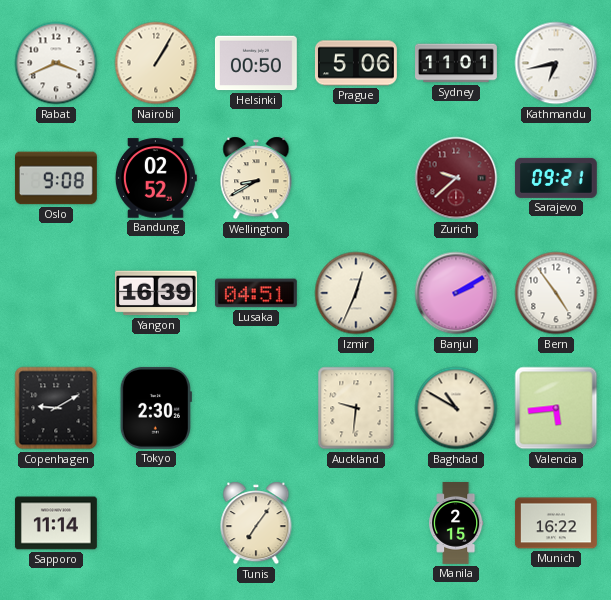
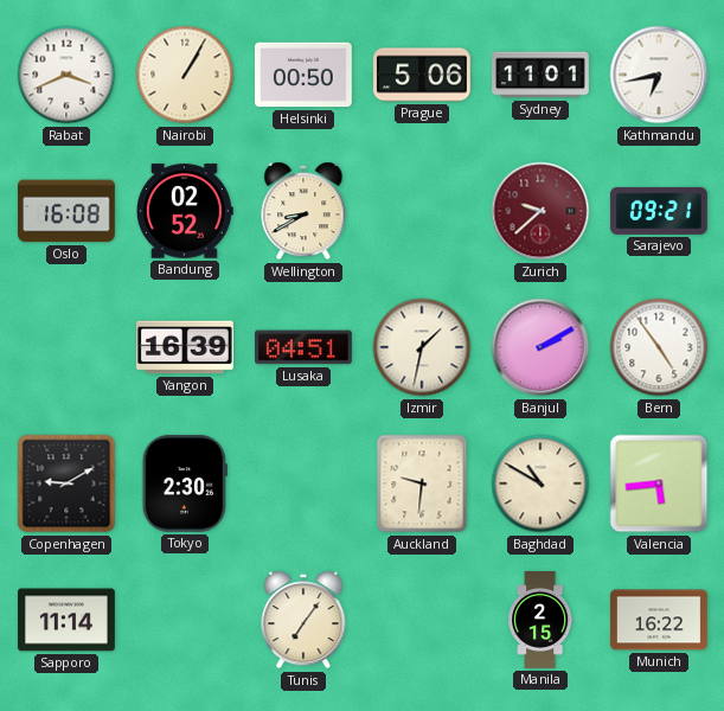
Oslo: 9:08 -> 16:08
Izmir: 12:34 -> 1:32
